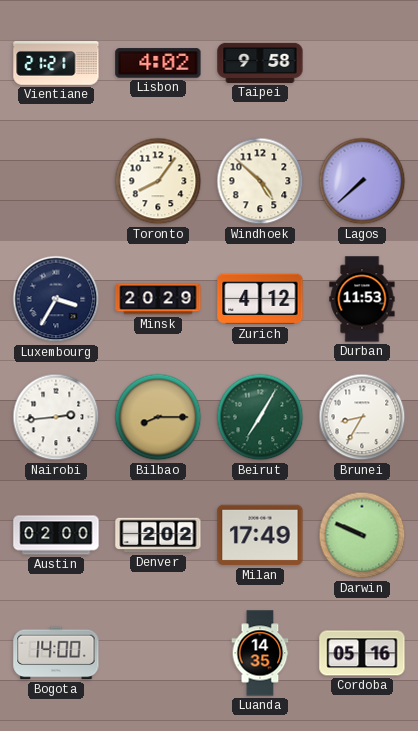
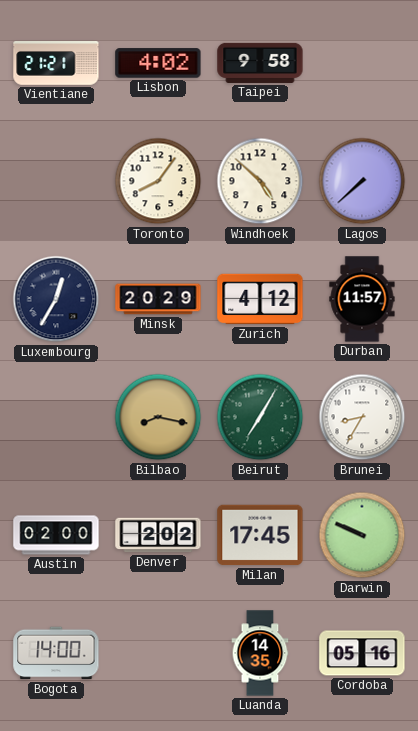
Luxembourg: 3:35 -> 12:35
Durban: 11:53 -> 11:57
Nairobi: 2:44 -> none
Bilbao: 8:15 -> 8:17
Milan: 17:49 -> 17:45
